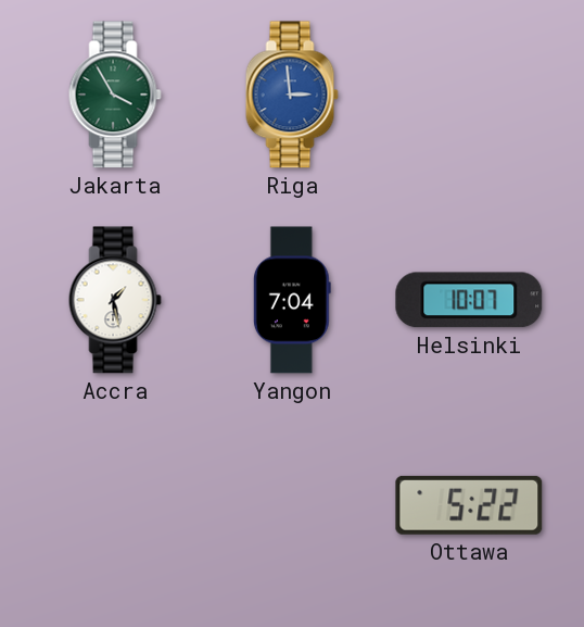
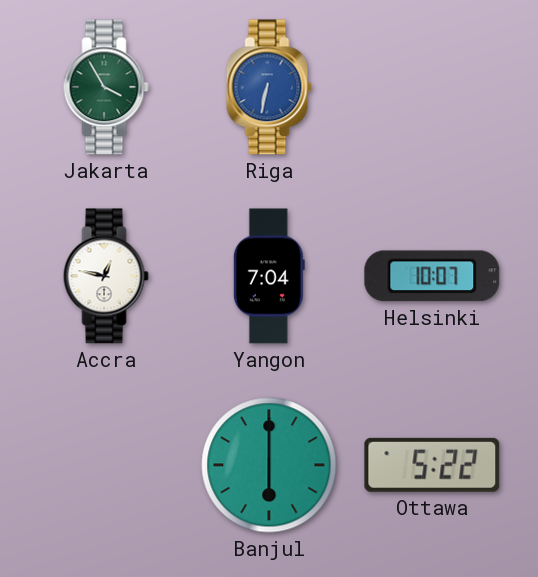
Riga: 2:59 -> 6:32
Accra: 1:28 -> 12:47
Banjul: none -> 6:00
